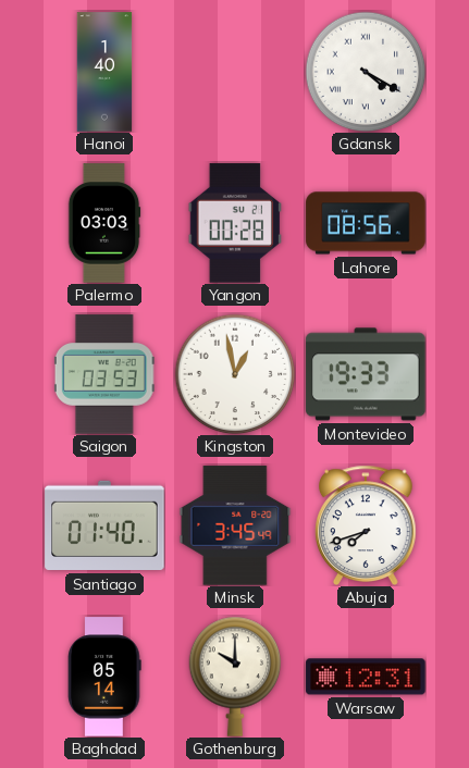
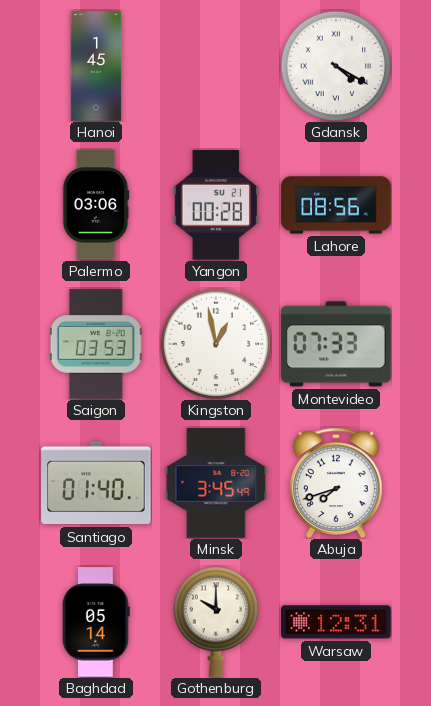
Hanoi: 1:40 -> 1:45
Palermo: 03:03 -> 03:06
Montevideo: 19:33 -> 07:33
